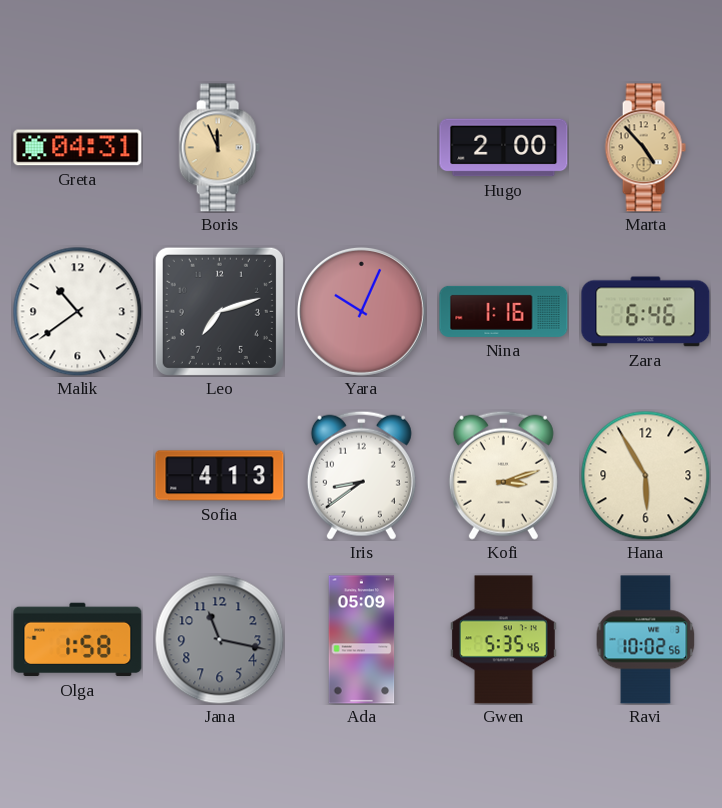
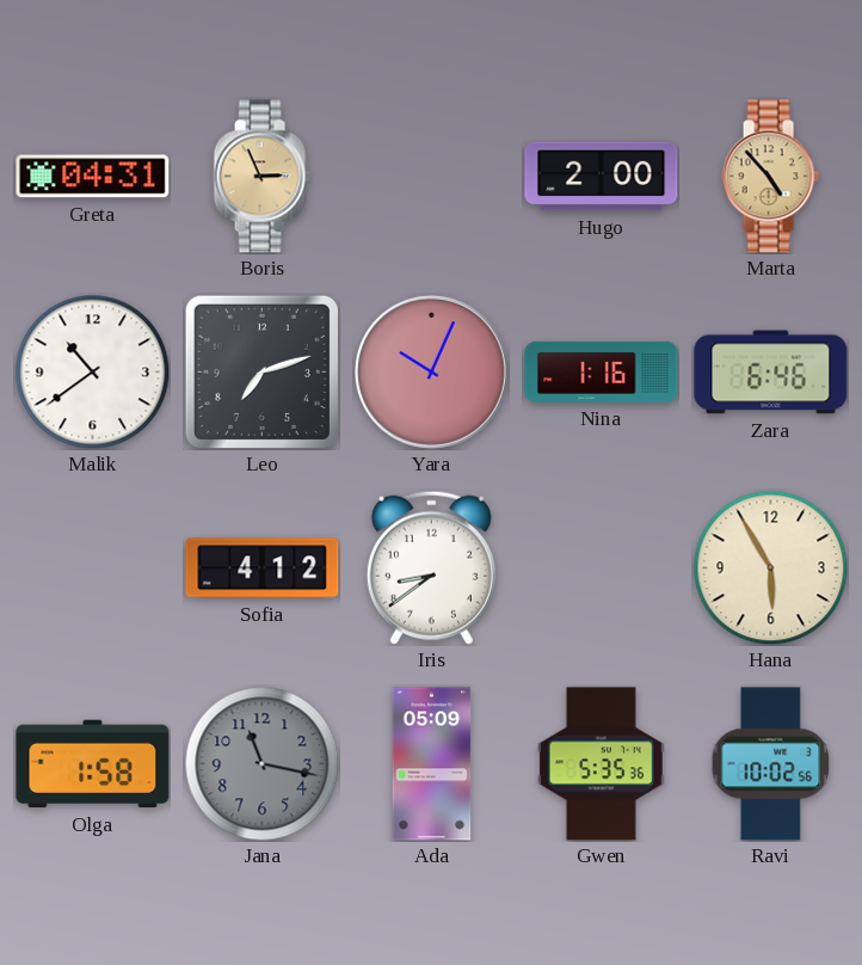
Boris: 11:56 -> 2:56
Sofia: 4:13 -> 4:12
Kofi: 3:12 -> none
Gwen: 5:35:46 -> 5:35:36
